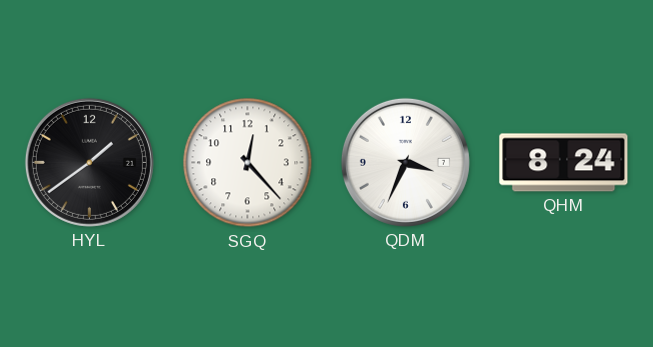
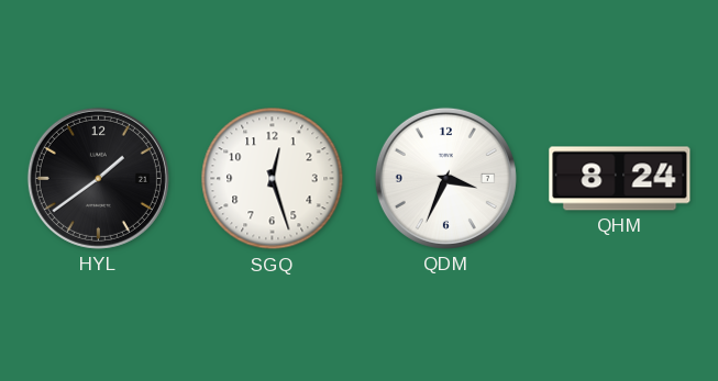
SGQ: 12:23 -> 12:27
